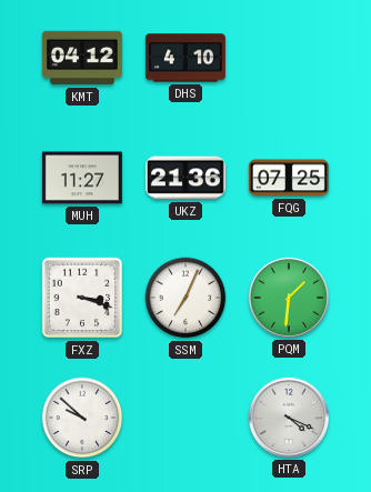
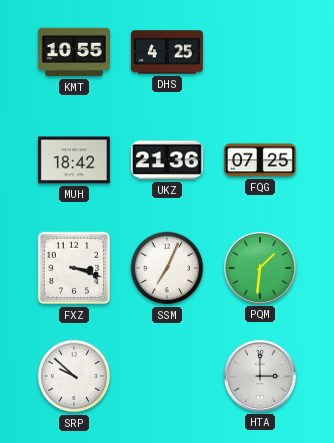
KMT: 04:12 -> 10:55
DHS: 4:10 -> 4:25
MUH: 11:27 -> 18:42
HTA: 4:19 -> 3:00
